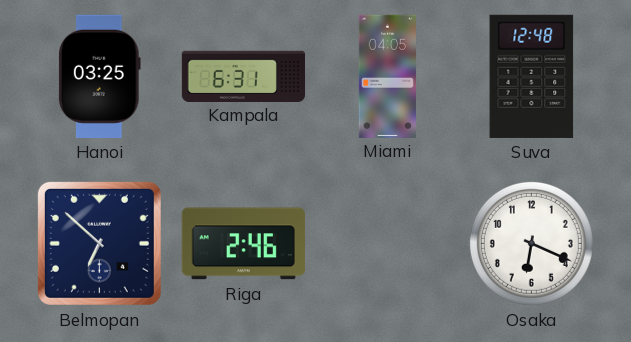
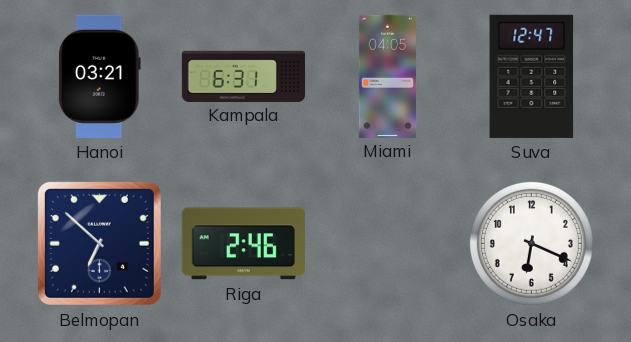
Hanoi: 03:25 -> 03:21
Suva: 12:48 -> 12:47
